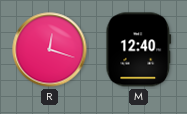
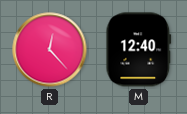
R: 12:18 -> 12:23
